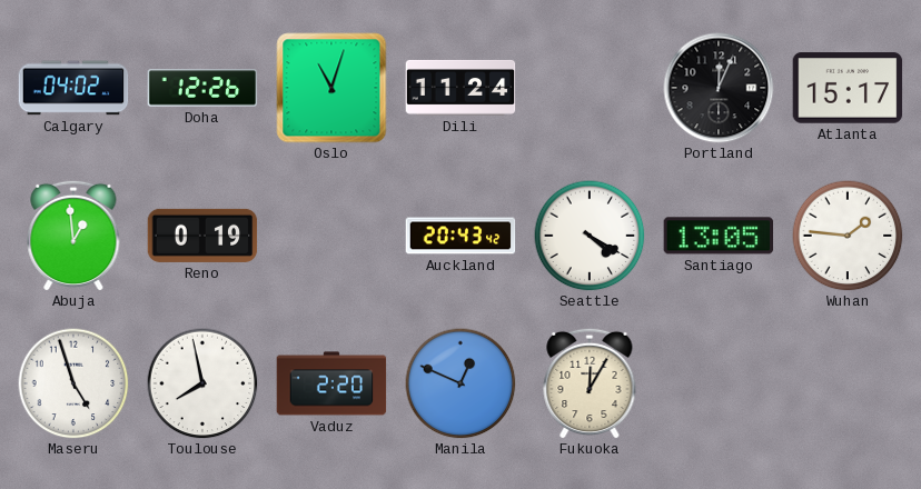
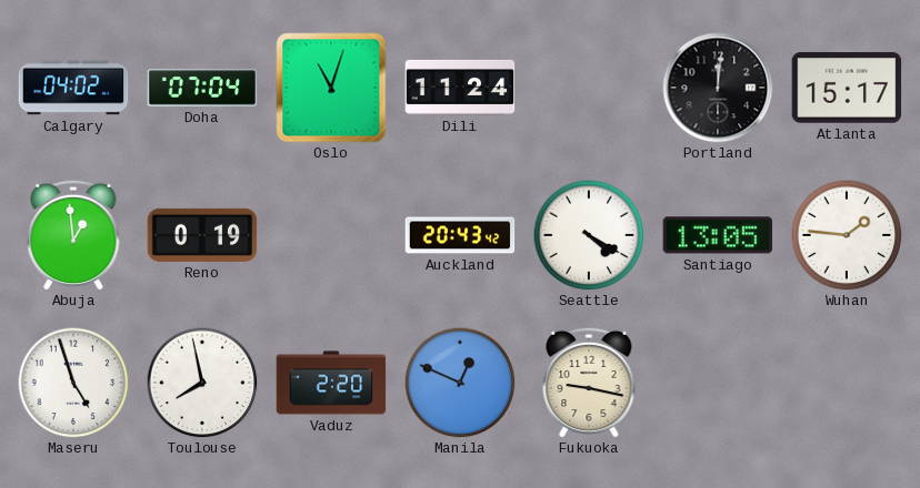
Doha: 12:26 -> 07:04
Portland: 12:04 -> 12:01
Fukuoka: 12:05 -> 9:17
